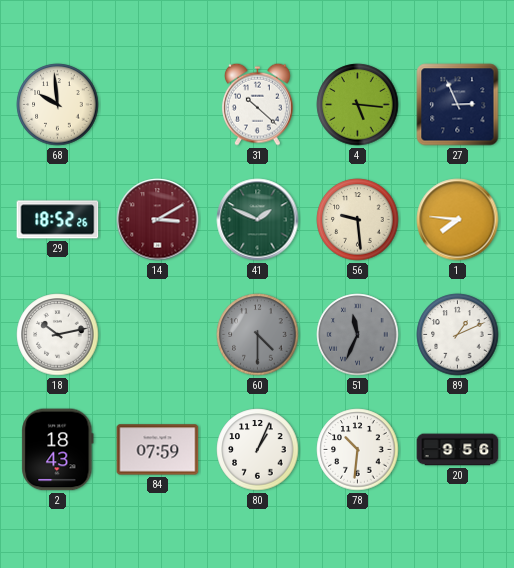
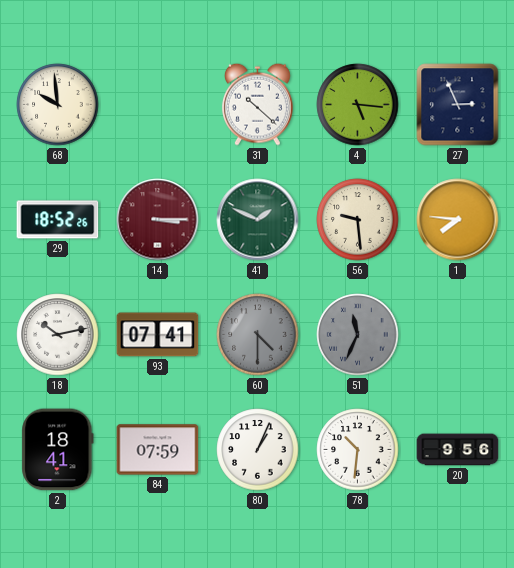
14: 3:10 -> 3:15
93: none -> 07:41
89: 1:11 -> none
2: 18:43 -> 18:41
